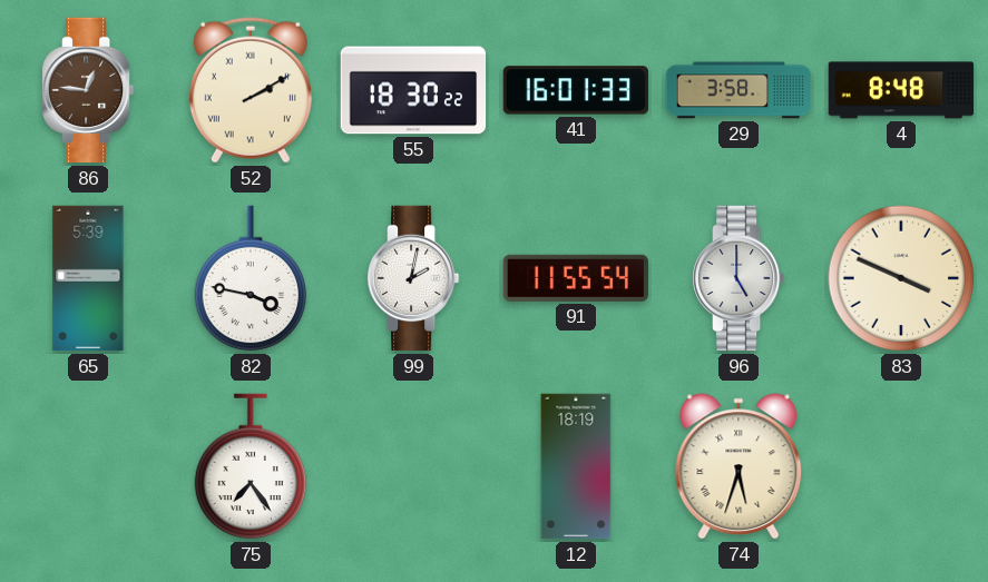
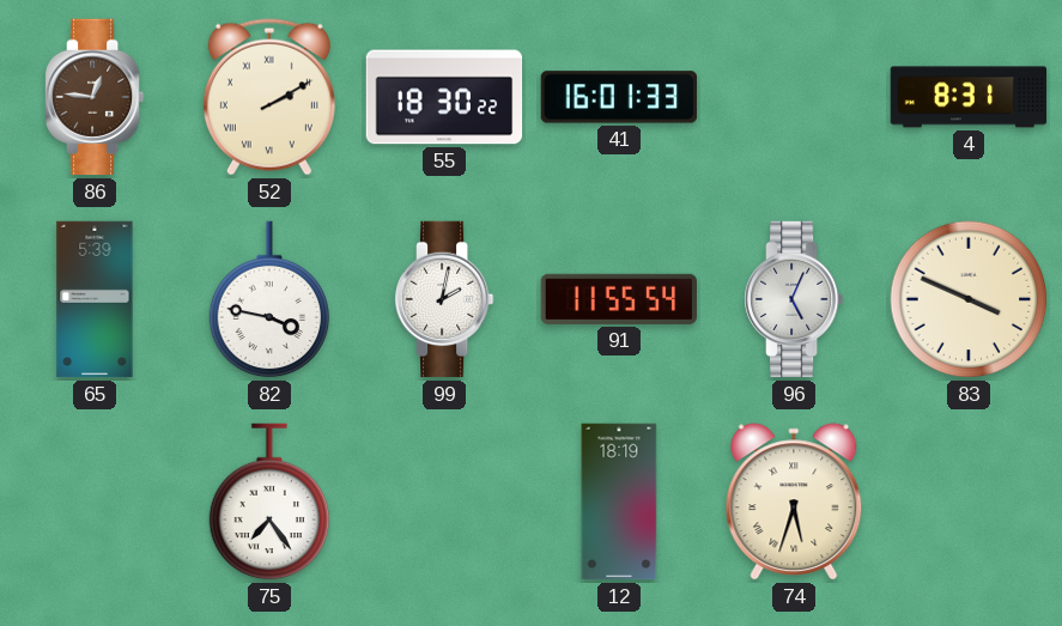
29: 3:58 -> none
4: 8:48 -> 8:31
96: 5:00 -> 5:04
